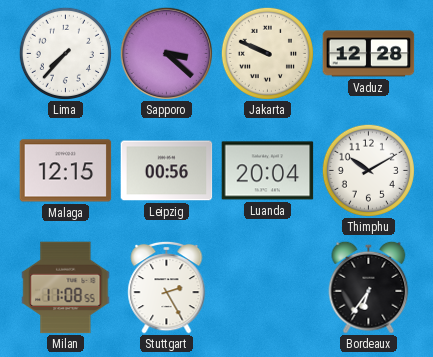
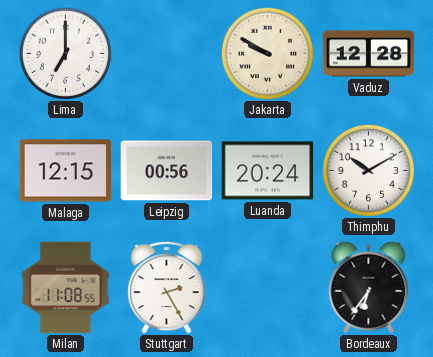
Lima: 7:37 -> 7:00
Sapporo: 3:22 -> none
Jakarta: 9:49 -> 9:50
Luanda: 20:04 -> 20:24
